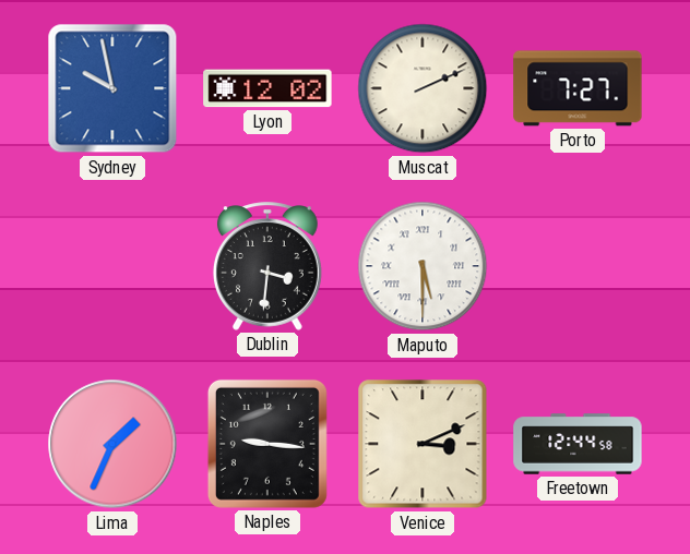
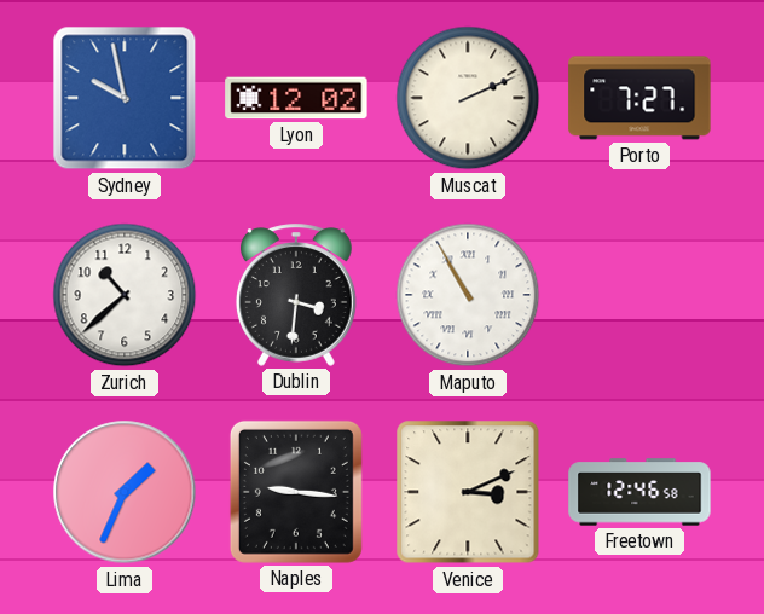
Zurich: none -> 10:38
Maputo: 5:30 -> 10:55
Freetown: 12:44 -> 12:46
